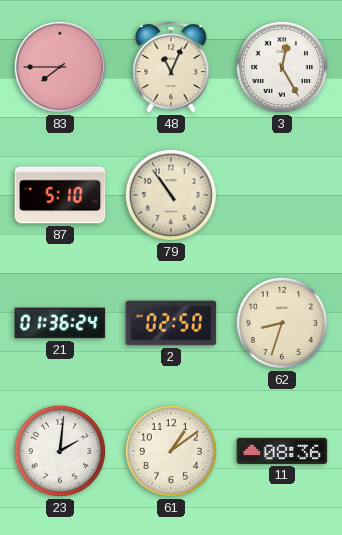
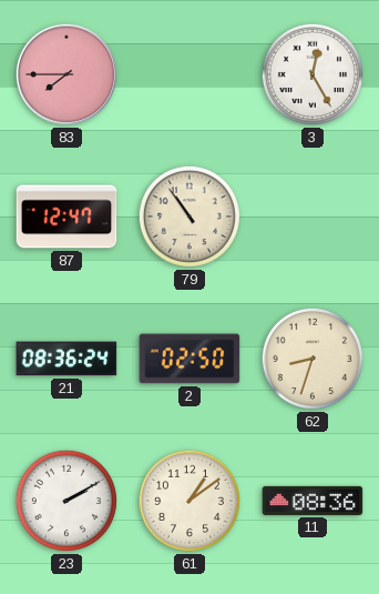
48: 11:04 -> none
87: 5:10 -> 12:47
21: 01:36 -> 08:36
23: 2:01 -> 2:10
